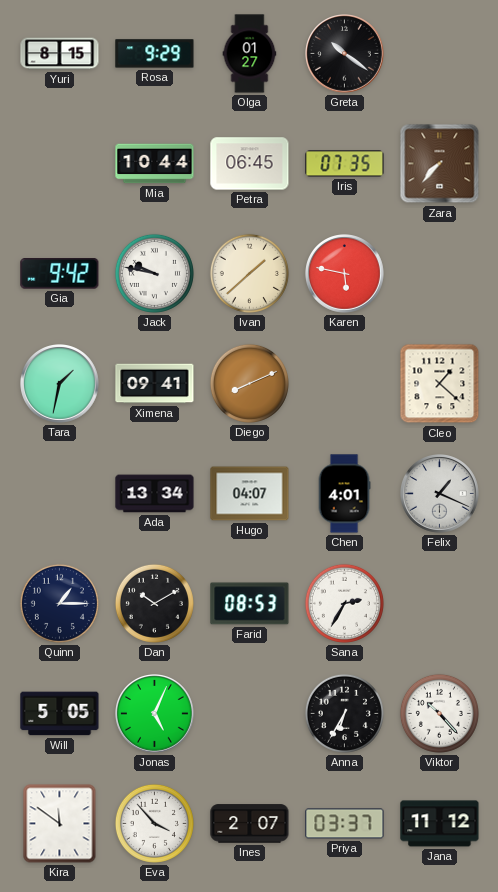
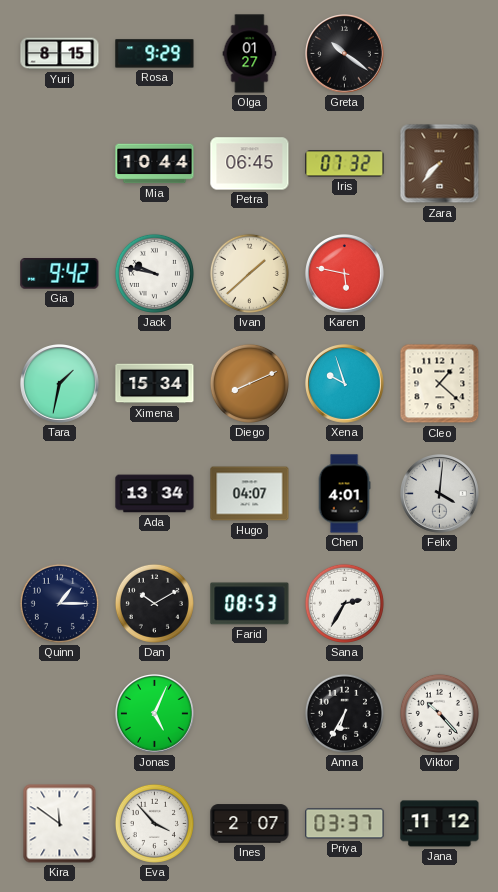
Iris: 07:35 -> 07:32
Ximena: 09:41 -> 15:34
Xena: none -> 9:57
Felix: 1:19 -> 4:01
Will: 5:05 -> none
